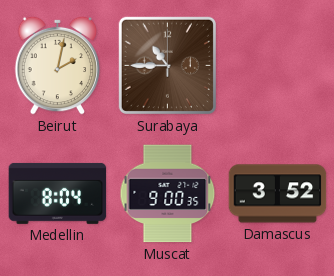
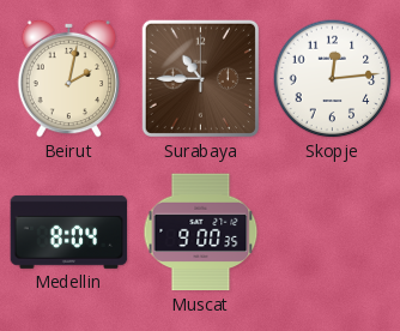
Skopje: none -> 12:14
Damascus: 3:52 -> none
